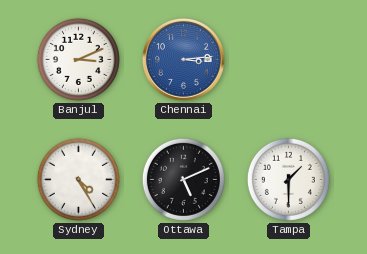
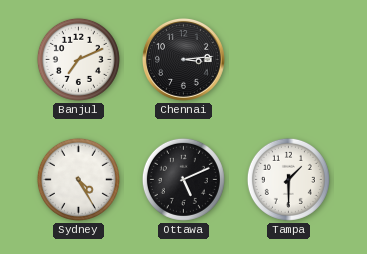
Banjul: 3:11 -> 7:11
Chennai dial: blue -> black
